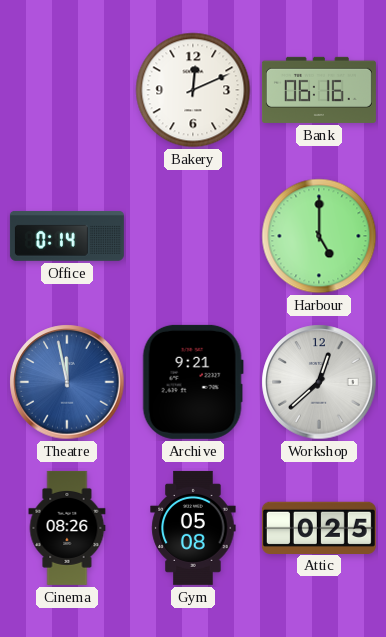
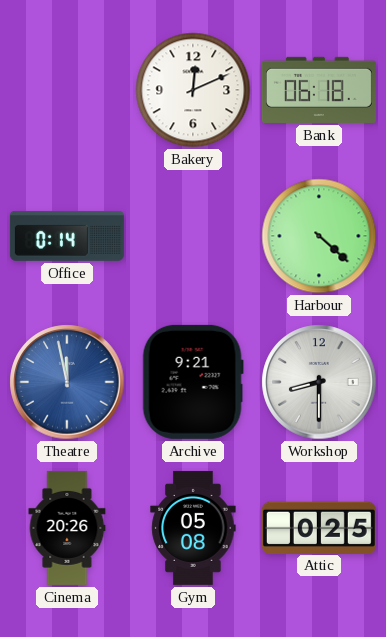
Bank: 06:16 -> 06:18
Harbour: 5:00 -> 4:22
Workshop: 12:38 -> 8:30
Cinema: 08:26 -> 20:26
